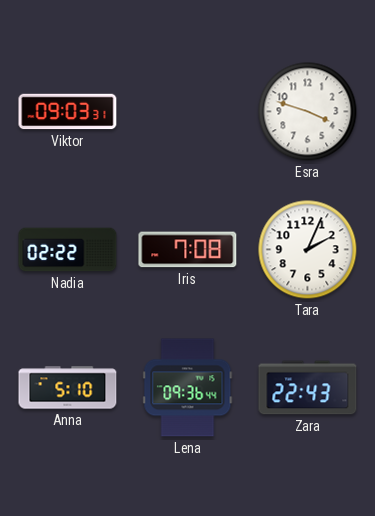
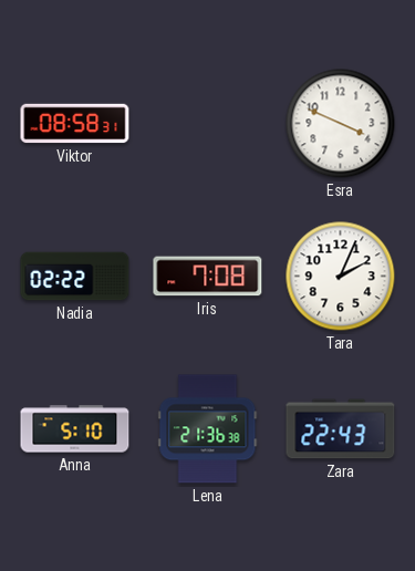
Viktor: 09:03 -> 08:58
Esra: 3:48 -> 3:49
Lena: 09:36 -> 21:36
